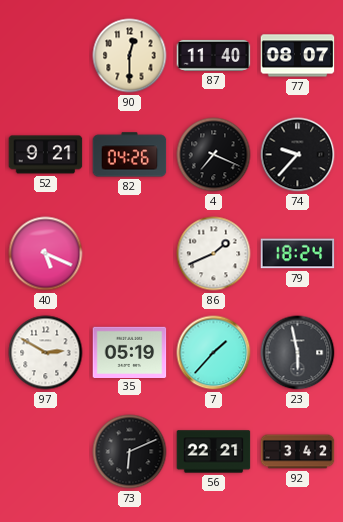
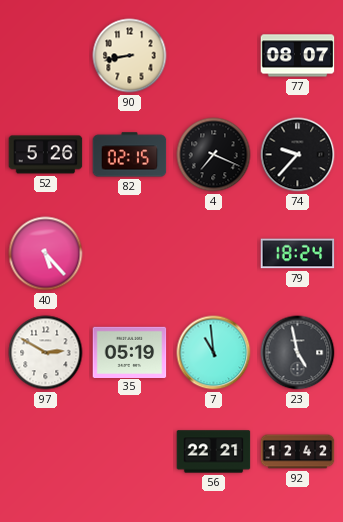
90: 12:30 -> 8:43
87: 11:40 -> none
52: 9:21 -> 5:26
82: 04:26 -> 02:15
40: 5:19 -> 5:23
86: 1:41 -> none
7: 1:37 -> 10:59
23: 5:58 -> 4:58
73: 6:11 -> none
92: 3:42 -> 12:42
